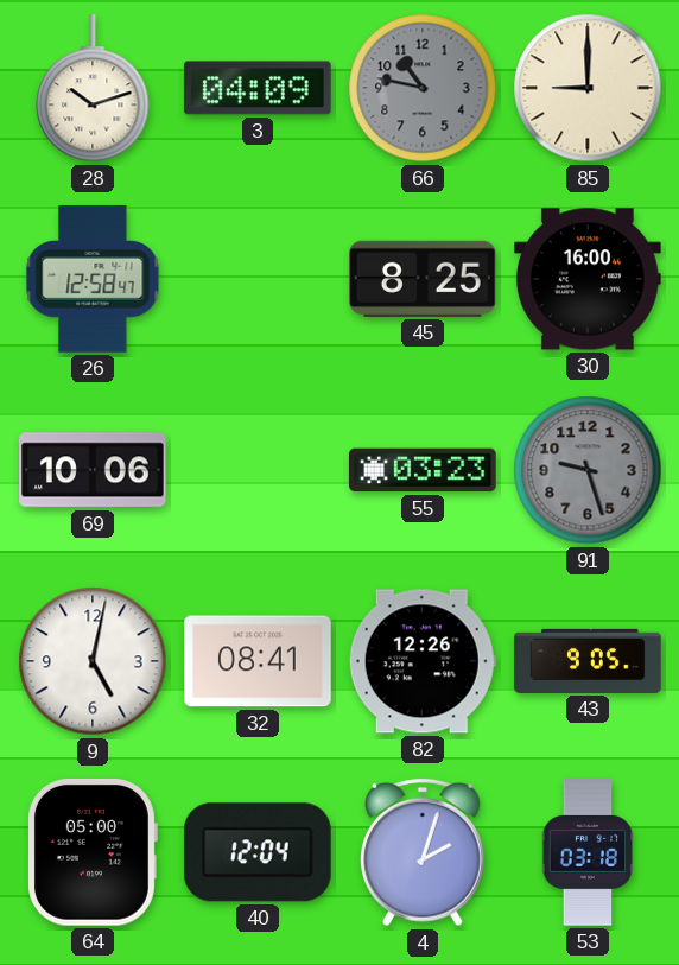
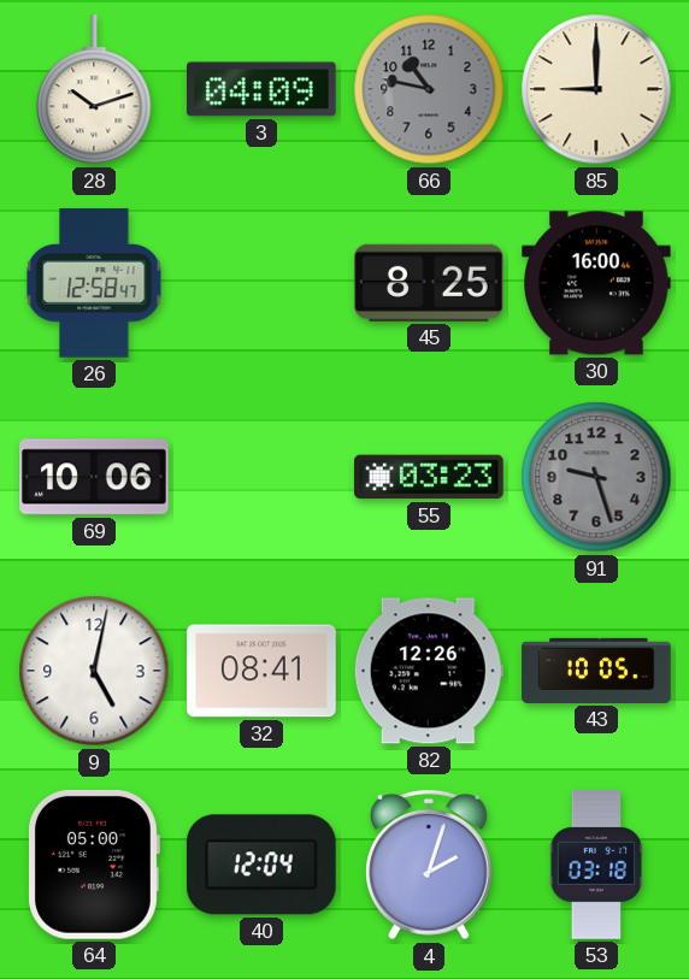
43: 9:05 -> 10:05
